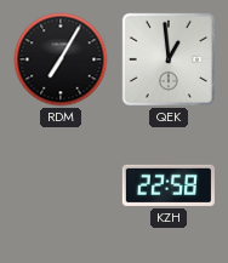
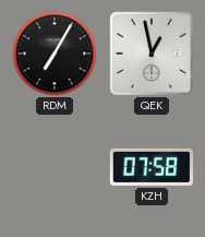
QEK: 12:59 -> 12:58
KZH: 22:58 -> 07:58
